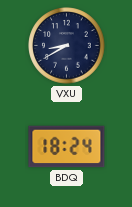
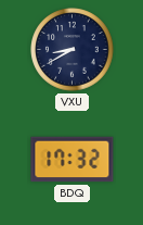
BDQ: 18:24 -> 17:32
